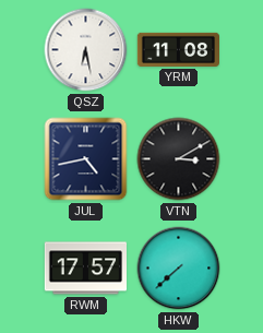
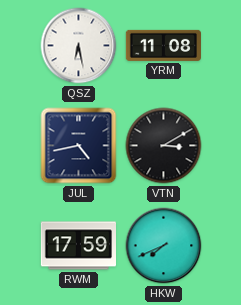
RWM: 17:57 -> 17:59
HKW: 7:38 -> 7:41
